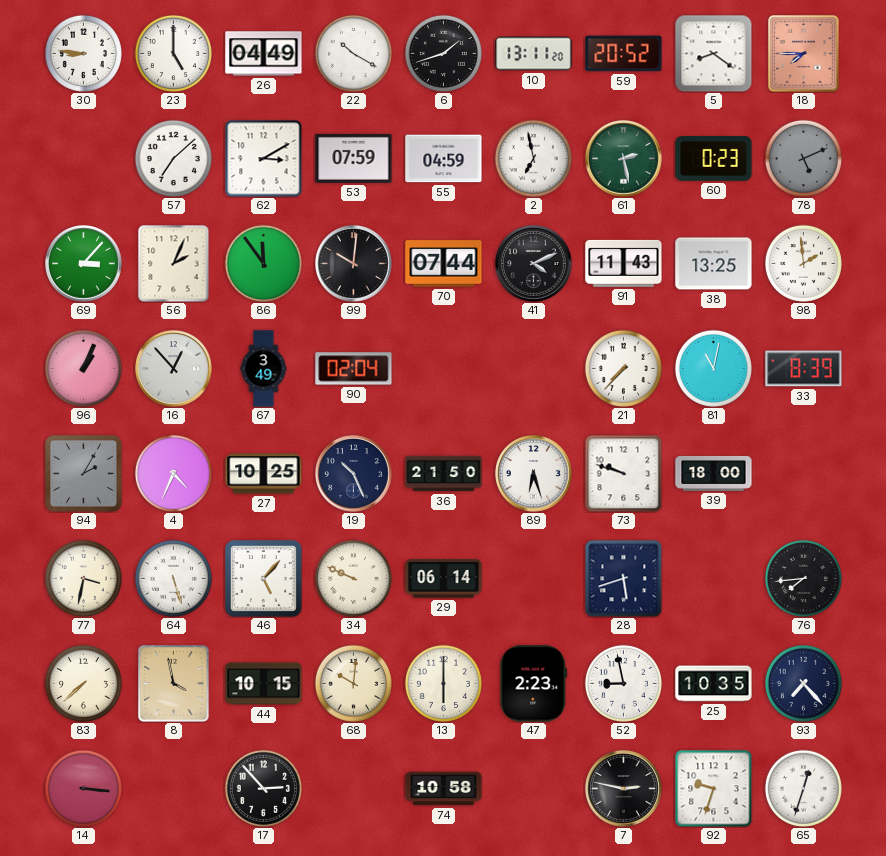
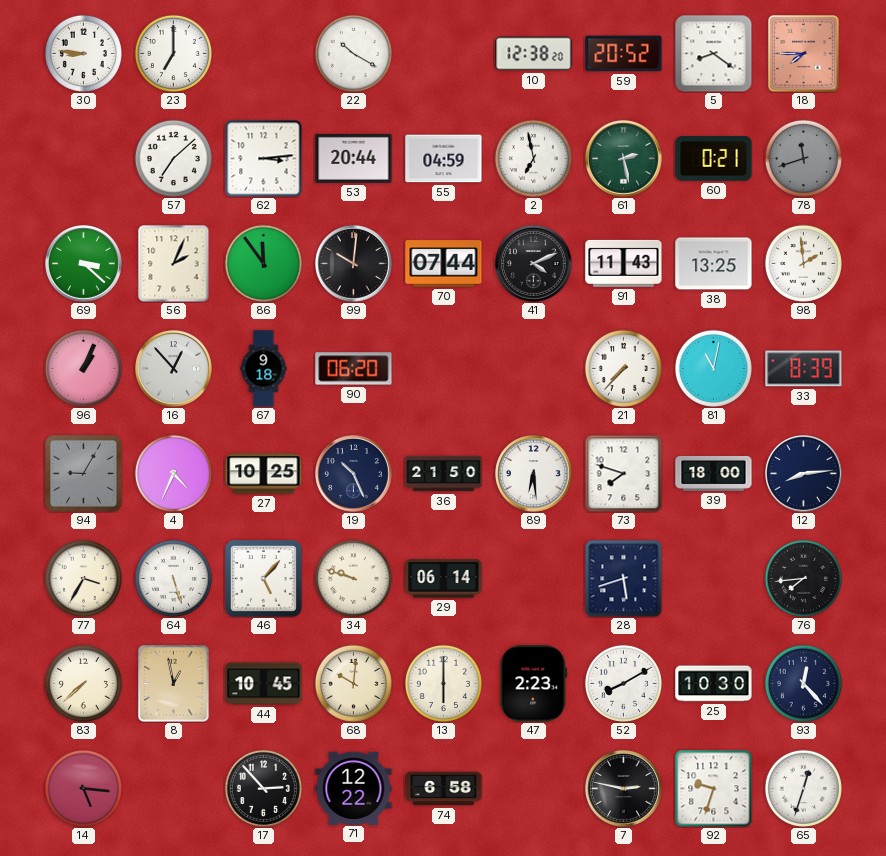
23: 5:00 -> 7:00
26: 04:49 -> none
6: 1:42 -> none
10: 13:11 -> 12:38
62: 3:10 -> 3:14
53: 07:59 -> 20:44
60: 0:23 -> 0:21
78: 5:11 -> 11:42
69: 3:07 -> 3:22
67: 3:49 -> 9:18
90: 02:04 -> 06:20
94: 2:05 -> 9:05
89: 6:27 -> 6:29
73: 9:48 -> 7:48
12: none -> 8:14
77: 3:32 -> 3:35
34: 9:49 -> 9:48
8: 3:58 -> 12:58
44: 10:15 -> 10:45
52: 8:58 -> 8:10
25: 10:35 -> 10:30
93: 7:23 -> 12:23
14: 3:16 -> 5:16
71: none -> 12:22
74: 10:58 -> 6:58
